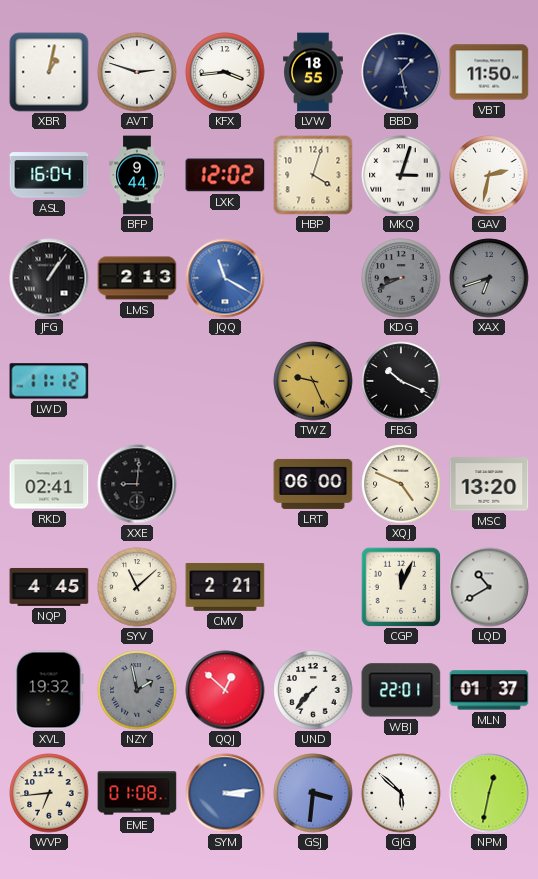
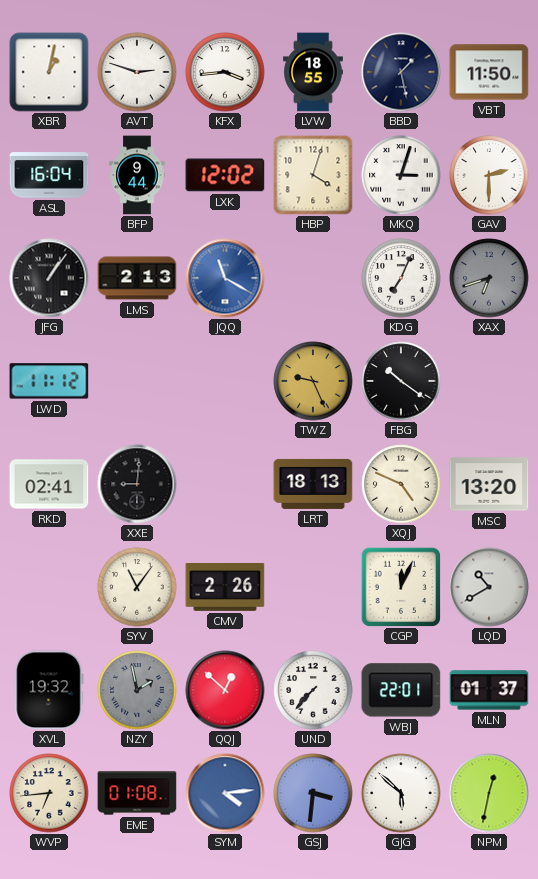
GAV: 2:32 -> 2:30
KDG: 8:41 -> 7:04
KDG dial: grey -> white
FBG: 10:19 -> 10:21
LRT: 06:00 -> 18:13
NQP: 4:45 -> none
SYV: 11:08 -> 11:06
CMV: 2:21 -> 2:26
SYM: 3:14 -> 4:14
